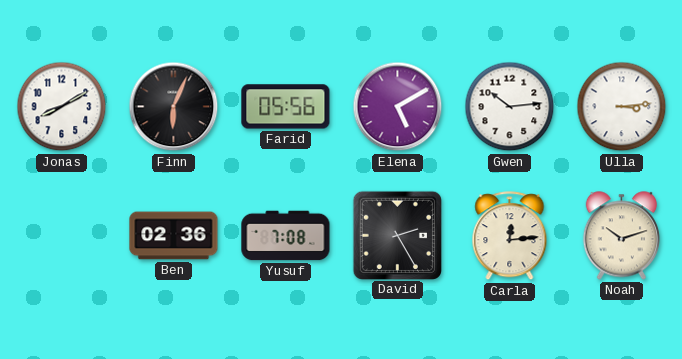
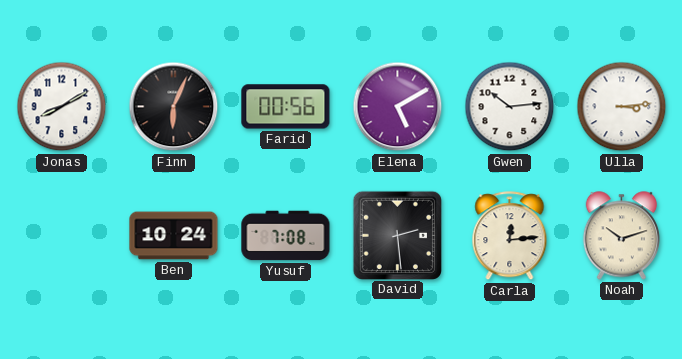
Farid: 05:56 -> 00:56
Ben: 02:36 -> 10:24
David: 2:25 -> 2:29
